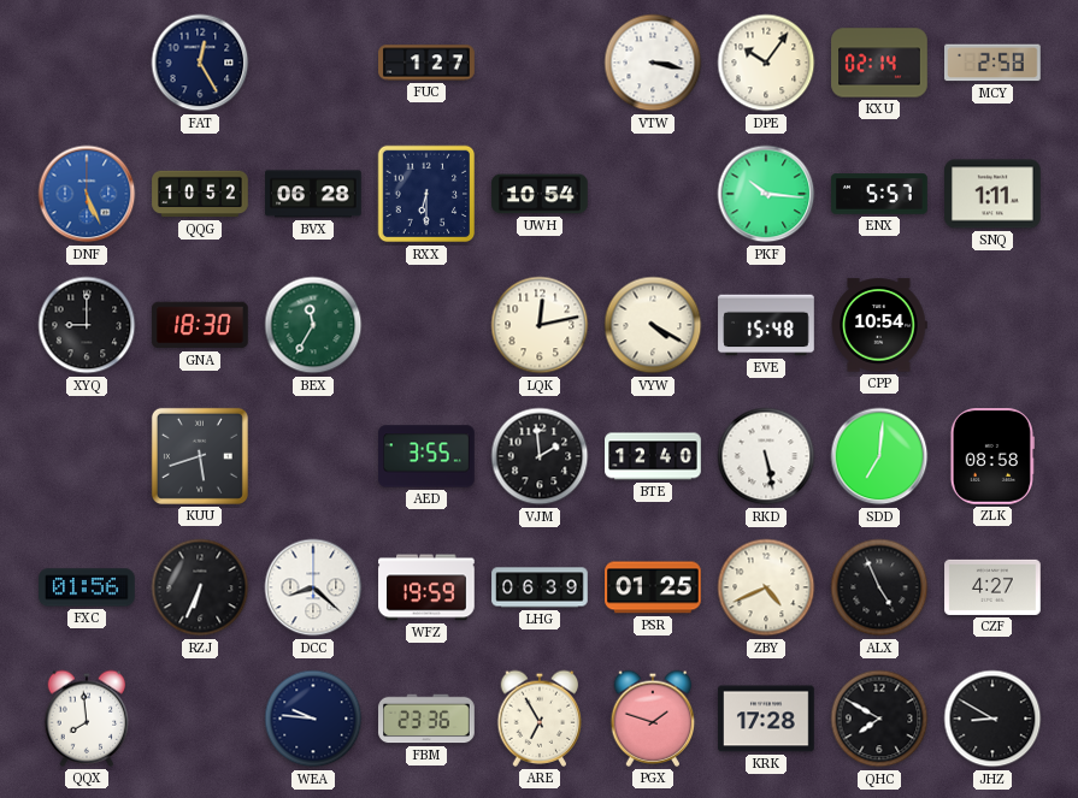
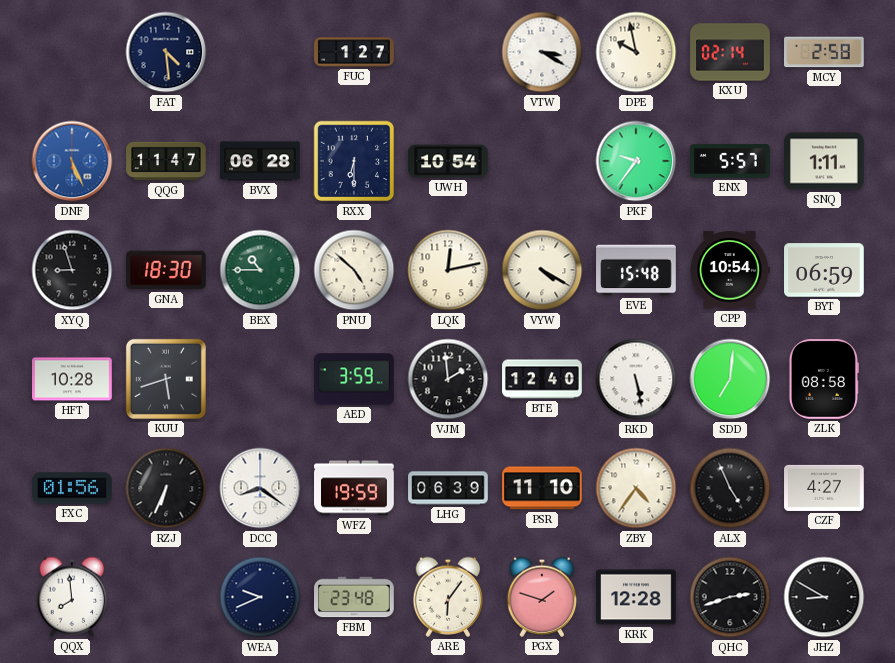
FAT: 12:25 -> 4:29
VTW: 3:17 -> 3:20
DPE: 10:06 -> 9:58
QQG: 10:52 -> 11:47
PKF: 10:16 -> 9:36
XYQ: 9:00 -> 8:57
BEX: 11:35 -> 10:45
PNU: none -> 4:52
BYT: none -> 06:59
HFT: none -> 10:28
AED: 3:55 -> 3:59
DCC: 8:22 -> 8:21
PSR: 01:25 -> 11:10
ZBY: 4:41 -> 4:36
WEA: 9:46 -> 9:41
FBM: 23:36 -> 23:48
ARE: 6:55 -> 6:06
KRK: 17:28 -> 12:28
QHC: 7:50 -> 2:42
